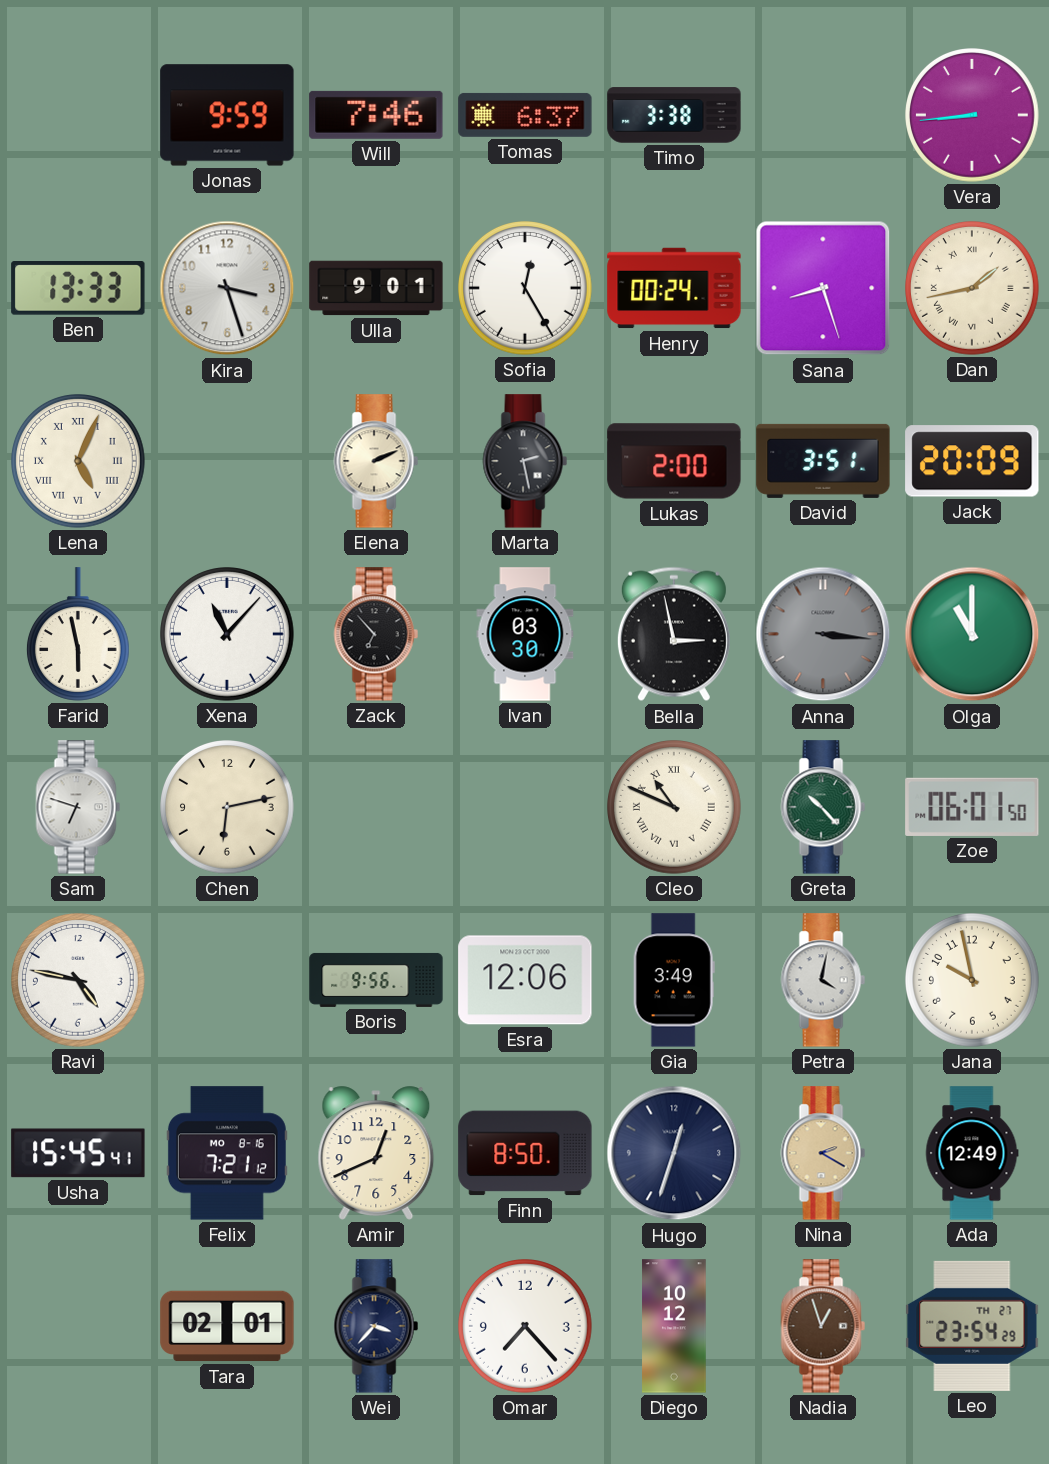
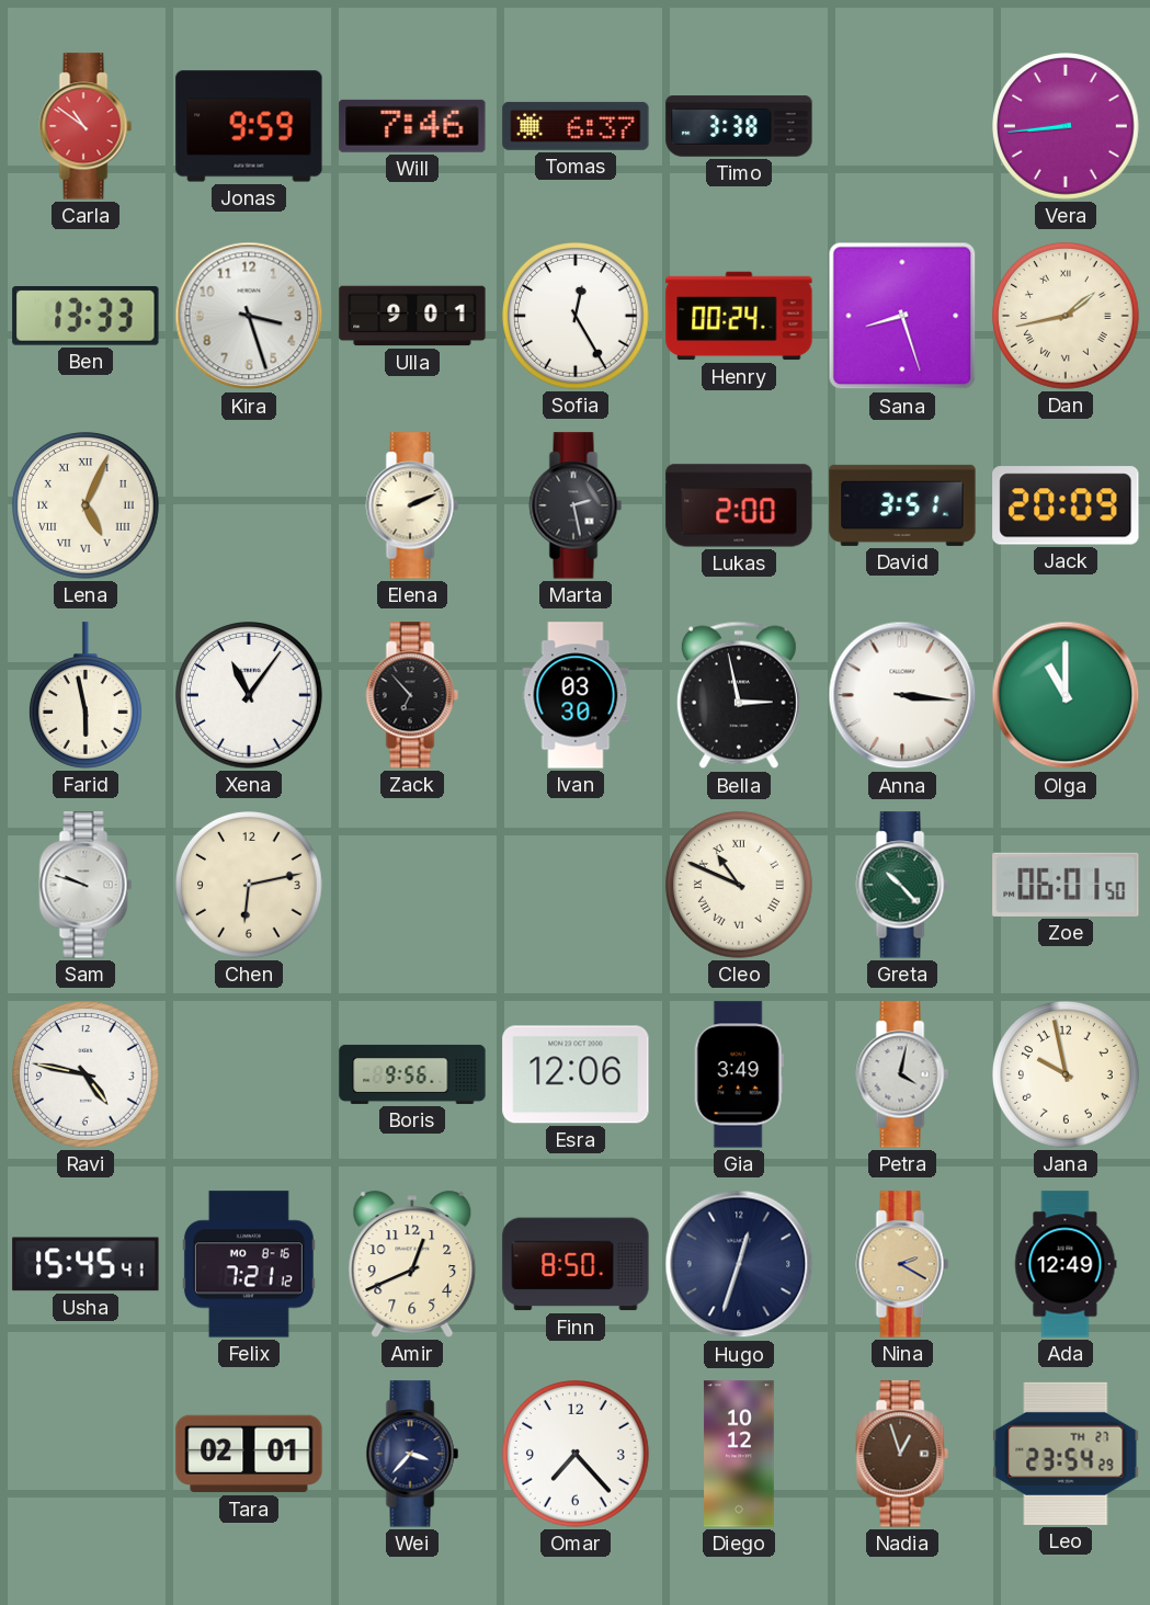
Carla: none -> 10:51
Xena: 11:07 -> 11:06
Anna dial: grey -> white
Sam: 6:48 -> 9:48
